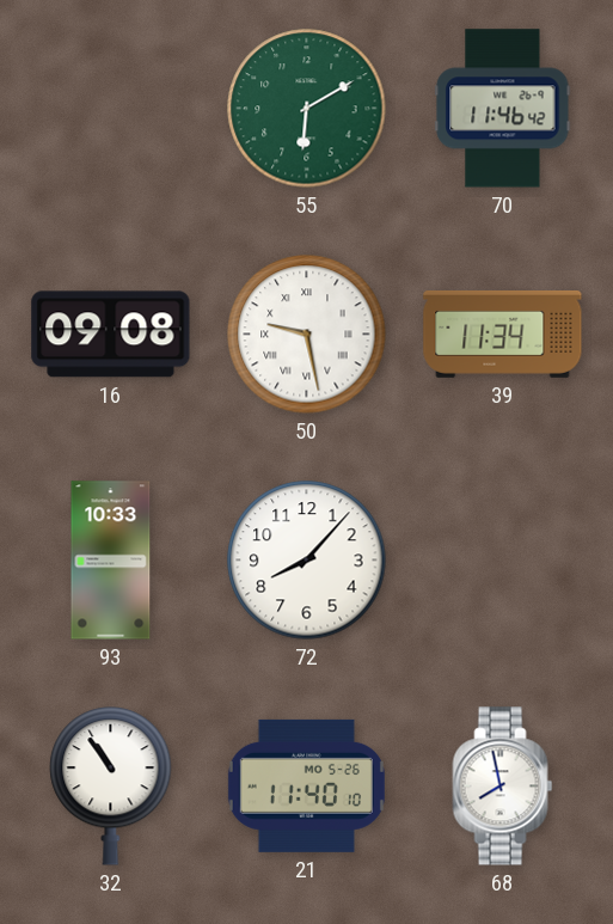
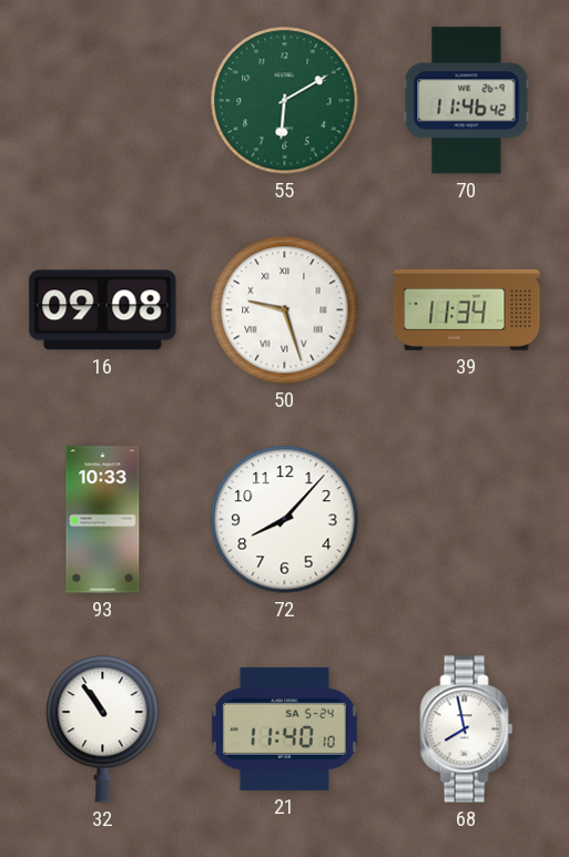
50: 9:28 -> 9:27
21 date: MO 5-26 -> SA 5-24
